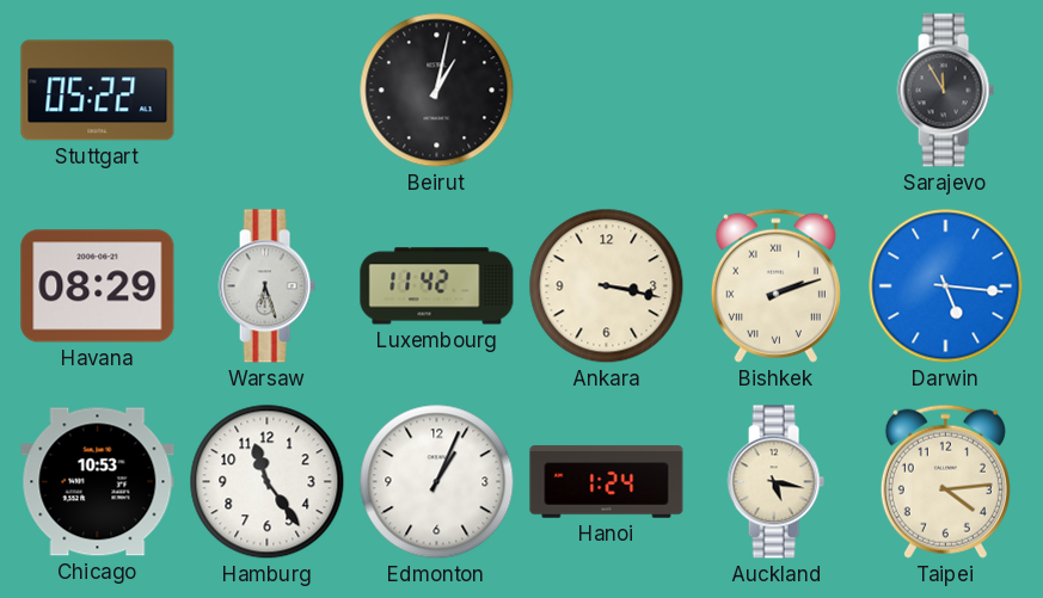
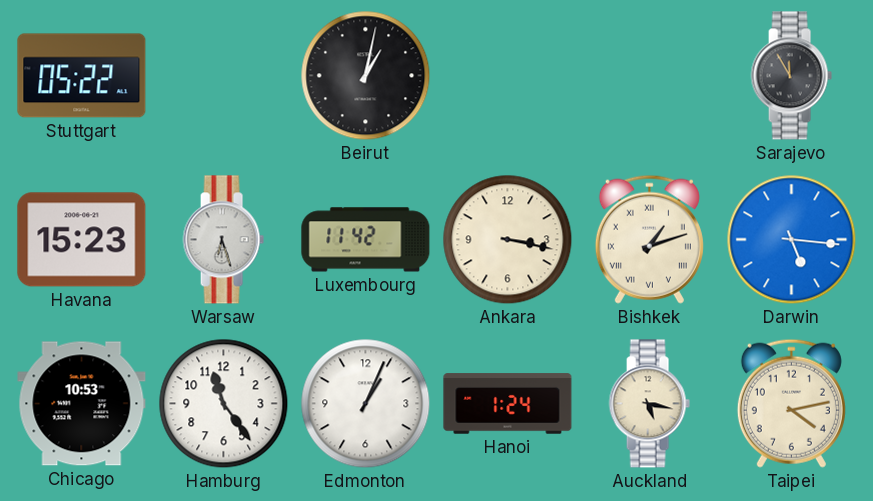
Havana: 08:29 -> 15:23
Bishkek: 2:12 -> 1:12
Taipei: 4:14 -> 4:13
